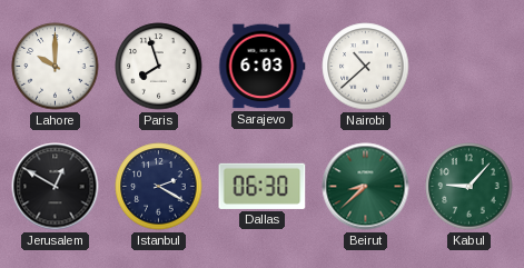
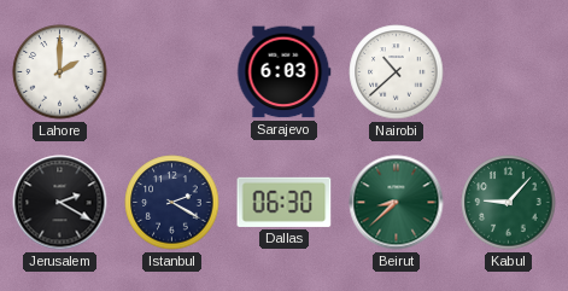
Lahore: 10:00 -> 2:00
Paris: 7:57 -> none
Jerusalem: 12:50 -> 2:20
